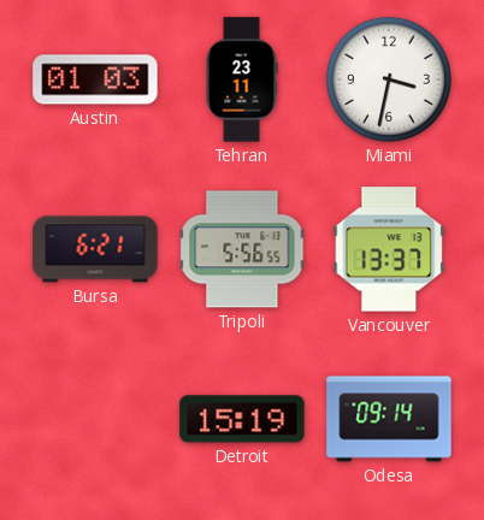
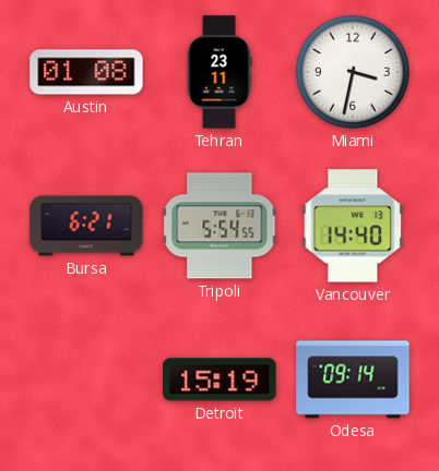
Austin: 01:03 -> 01:08
Tripoli: 5:56 -> 5:54
Vancouver: 13:37 -> 14:40
